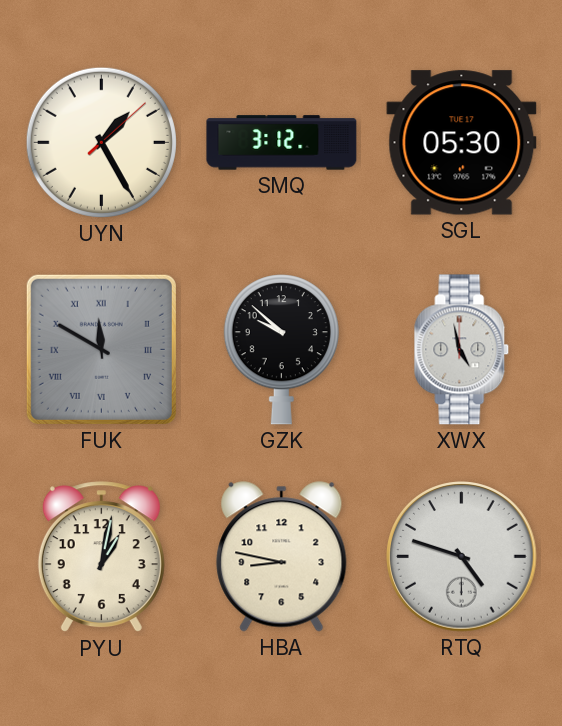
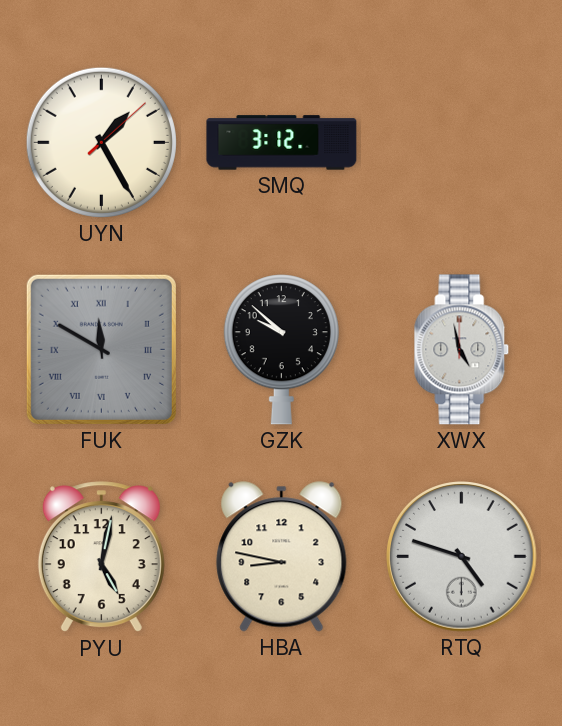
SGL: 05:30 -> none
PYU: 1:02 -> 5:02
